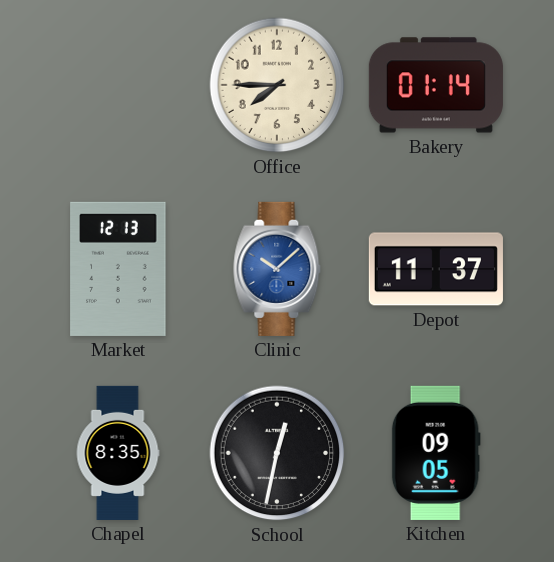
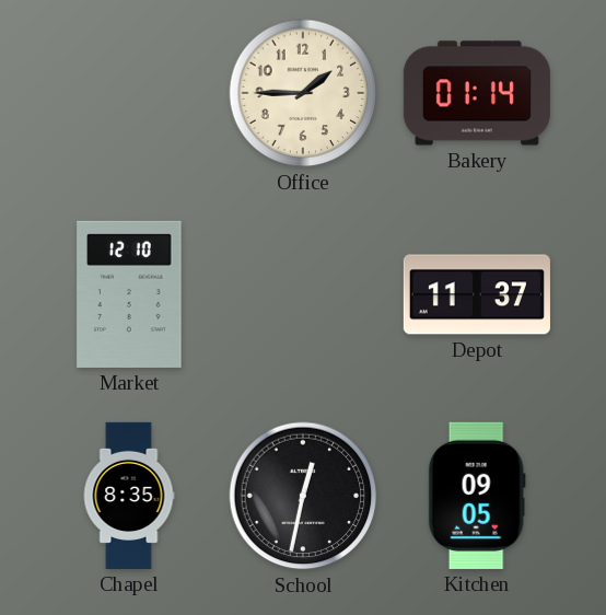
Office: 7:45 -> 1:45
Market: 12:13 -> 12:10
Clinic: 10:08 -> none
